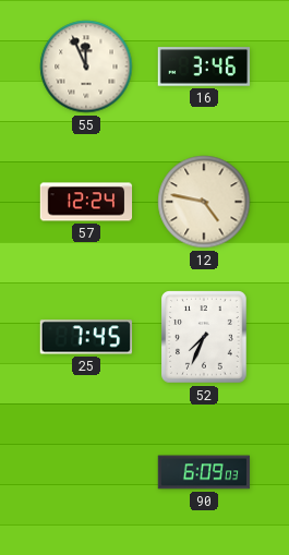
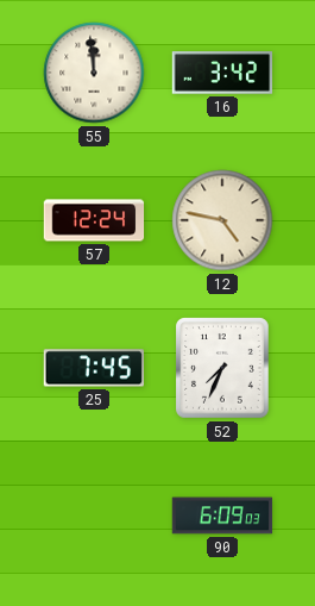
55: 11:56 -> 11:59
16: 3:46 -> 3:42
